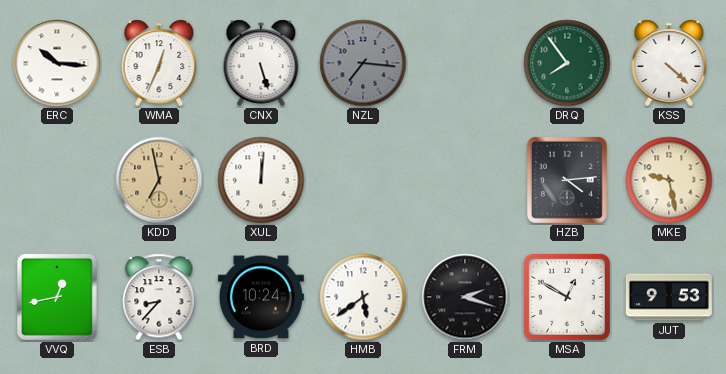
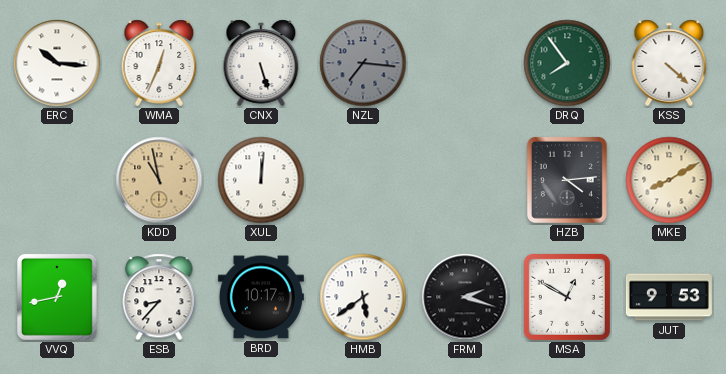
KDD: 6:58 -> 10:58
MKE: 9:28 -> 8:10
BRD: 10:24 -> 10:17
